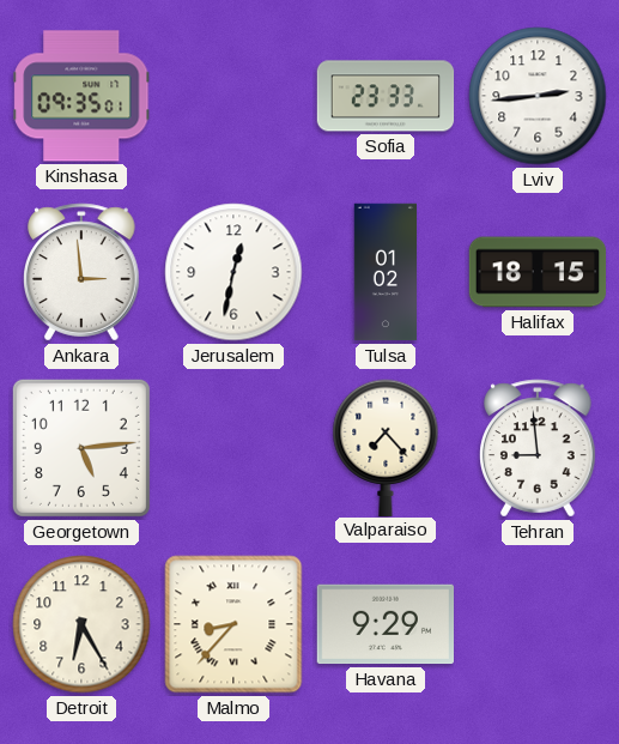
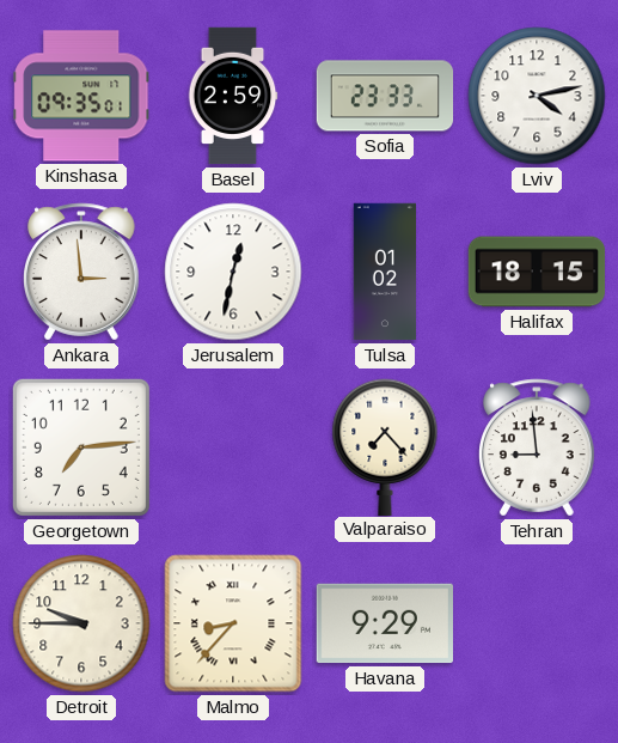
Basel: none -> 2:59
Lviv: 2:44 -> 4:13
Georgetown: 5:14 -> 7:14
Detroit: 6:25 -> 9:45
